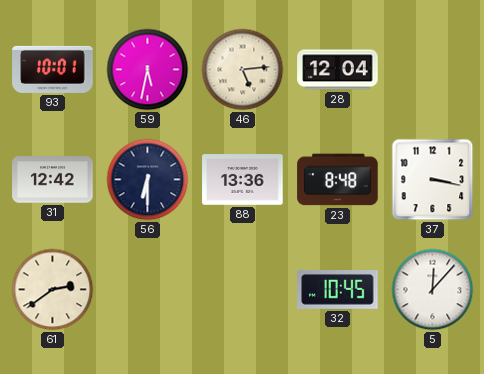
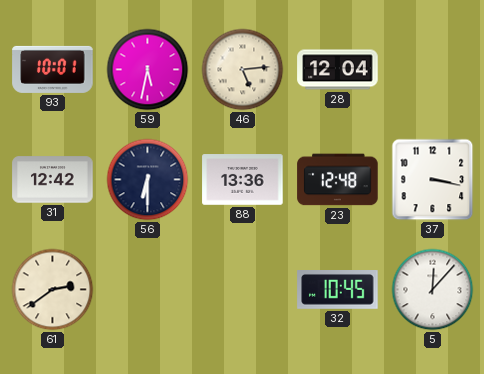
23: 8:48 -> 12:48
